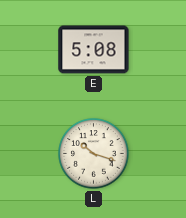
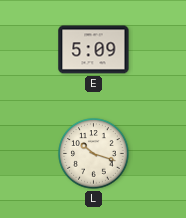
E: 5:08 -> 5:09
